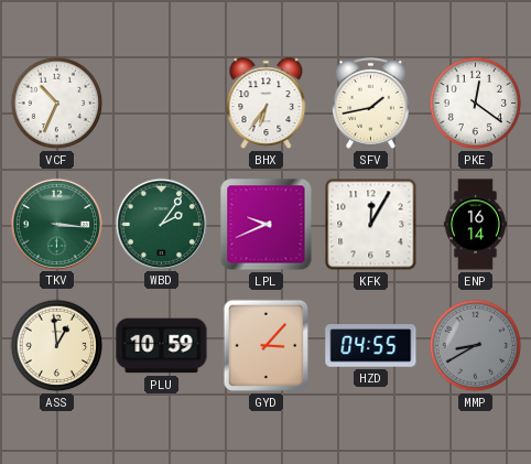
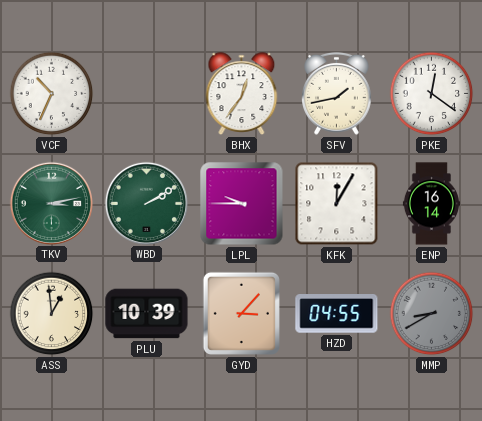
BHX: 6:36 -> 12:36
TKV: 3:16 -> 3:13
WBD: 2:06 -> 2:10
LPL: 9:41 -> 9:45
PLU: 10:59 -> 10:39
